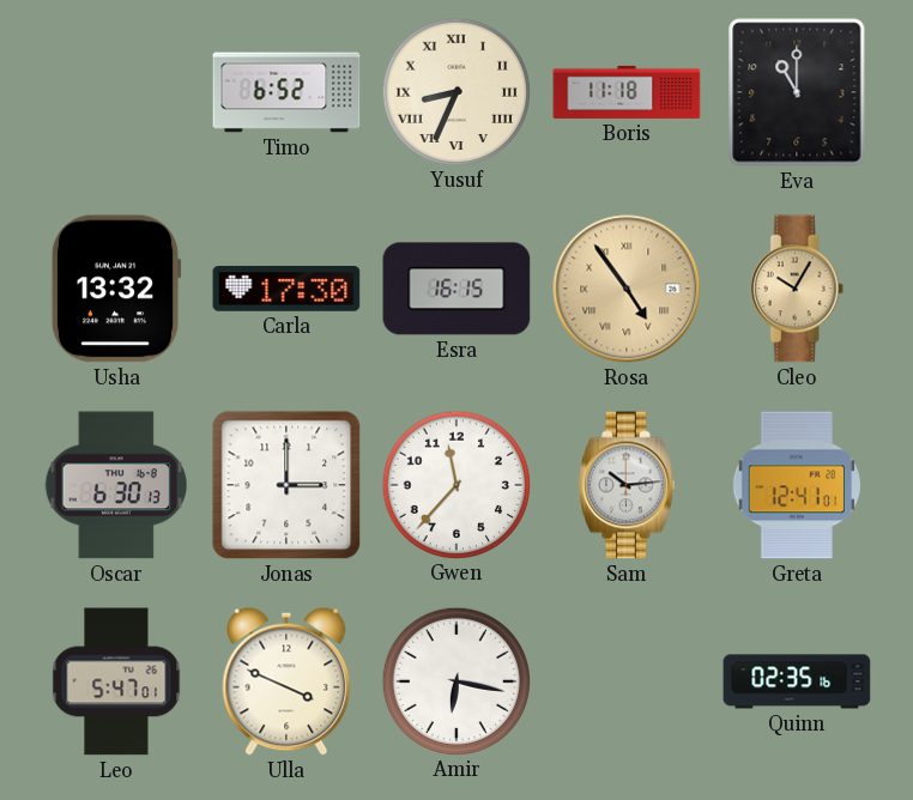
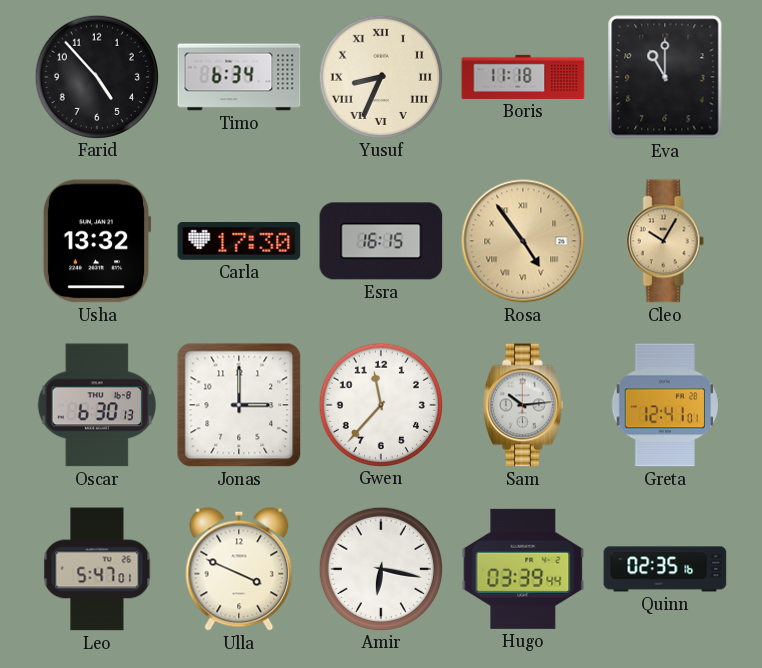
Farid: none -> 4:53
Timo: 6:52 -> 6:34
Hugo: none -> 03:39
